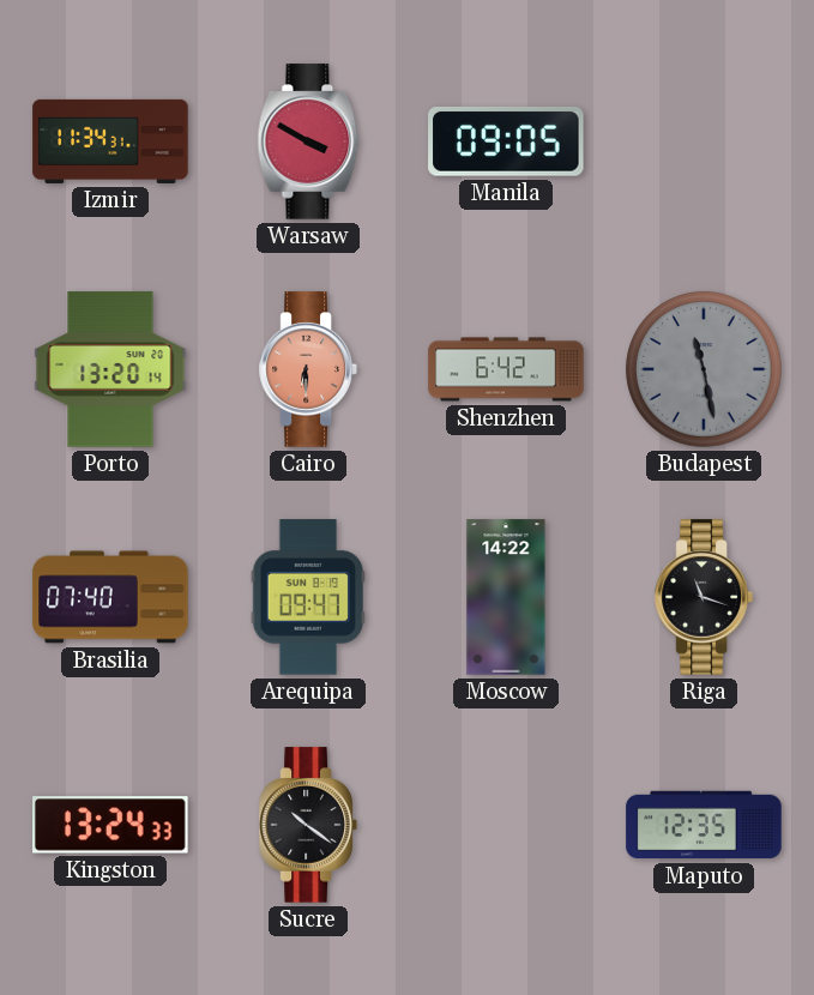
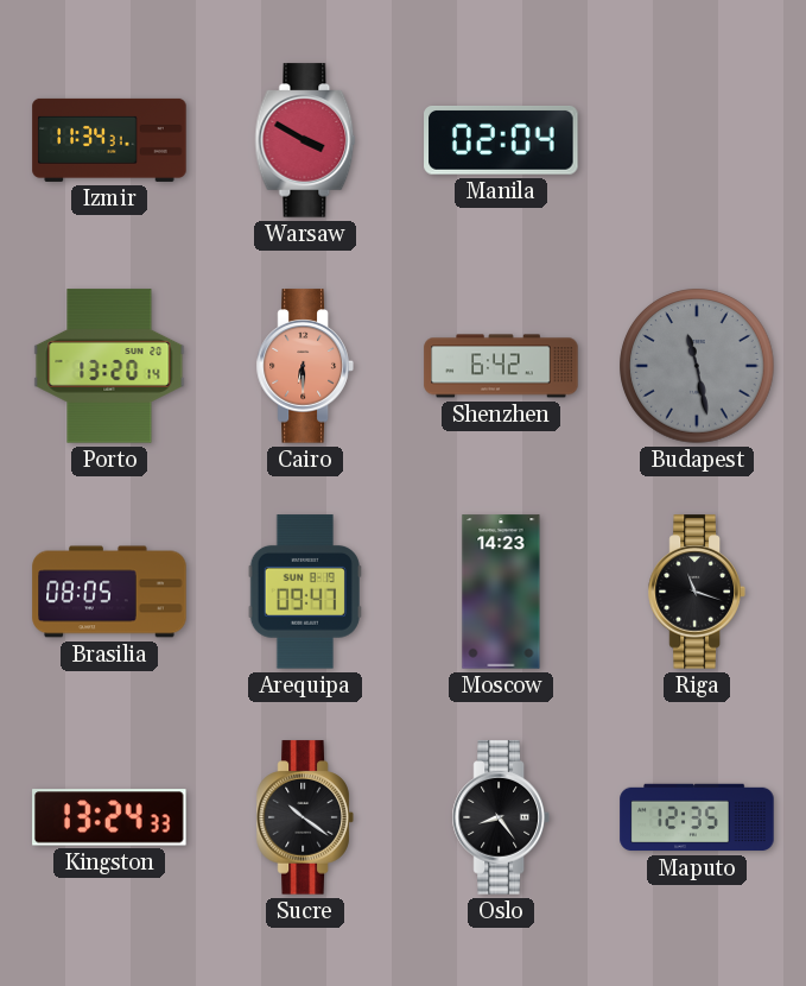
Manila: 09:05 -> 02:04
Brasilia: 07:40 -> 08:05
Moscow: 14:22 -> 14:23
Oslo: none -> 8:24
